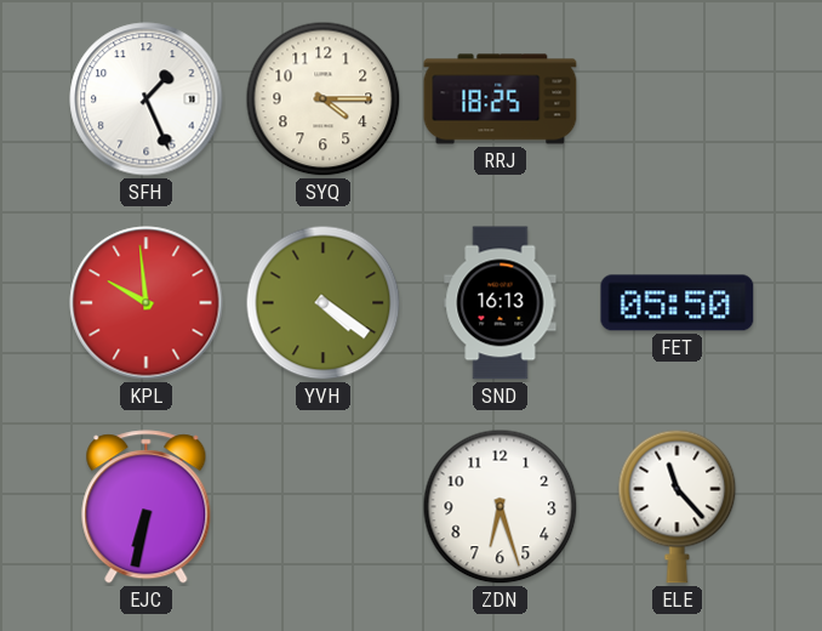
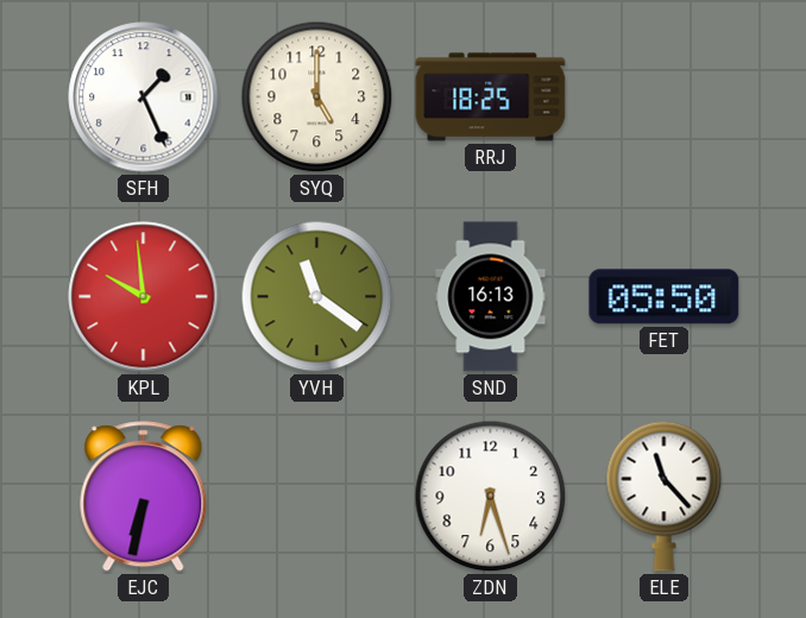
SYQ: 4:15 -> 5:00
YVH: 4:21 -> 11:21
